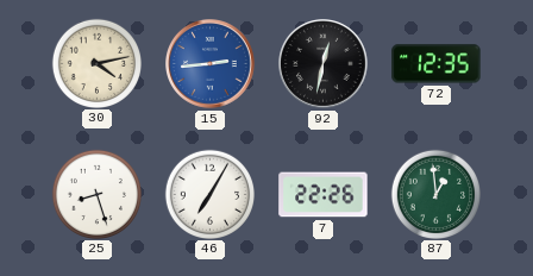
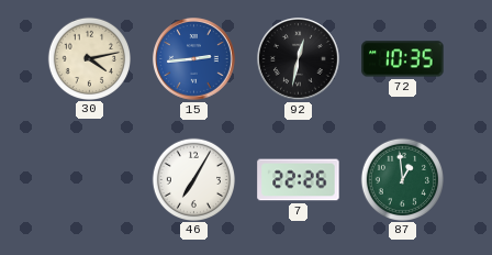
72: 12:35 -> 10:35
25: 8:27 -> none
